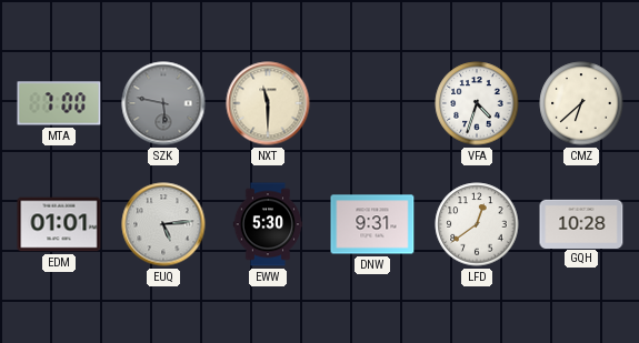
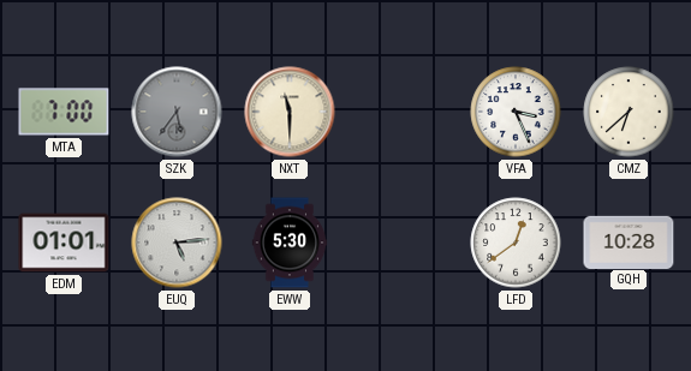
SZK: 5:47 -> 5:36
VFA: 4:33 -> 3:26
DNW: 9:31 -> none
